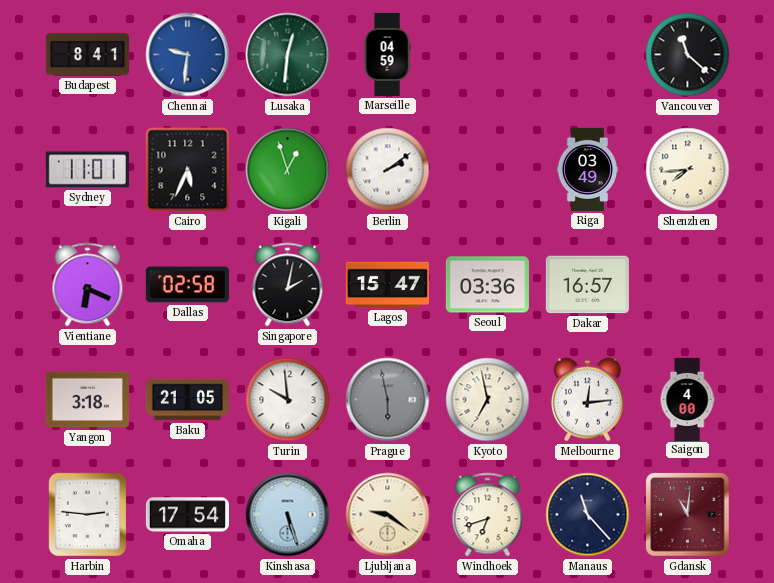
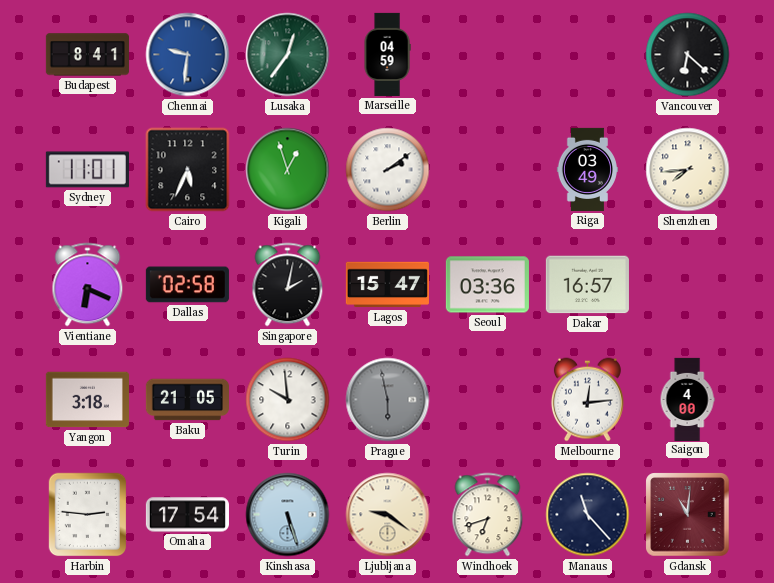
Lusaka: 12:31 -> 12:36
Vancouver: 11:22 -> 6:22
Kyoto: 6:58 -> none
